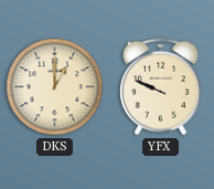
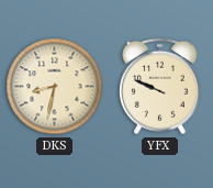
DKS: 1:00 -> 8:32
